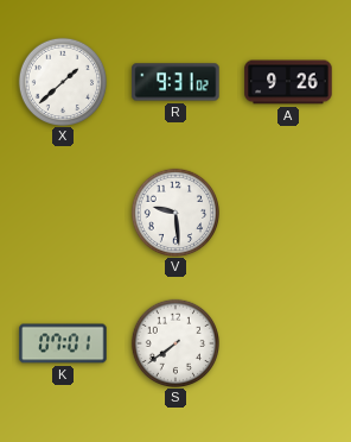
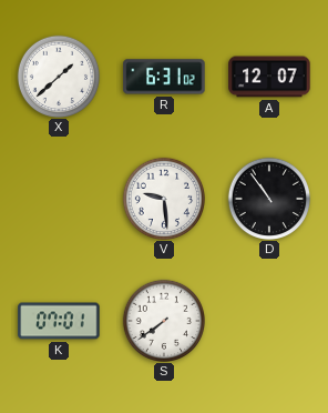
R: 9:31 -> 6:31
A: 9:26 -> 12:07
D: none -> 10:54
